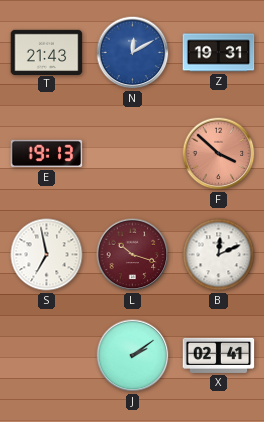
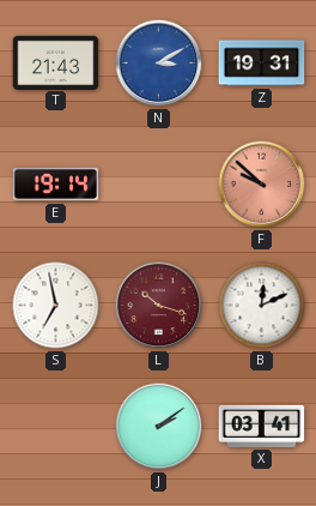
N: 12:10 -> 3:10
E: 19:13 -> 19:14
F: 3:52 -> 9:52
X: 02:41 -> 03:41
